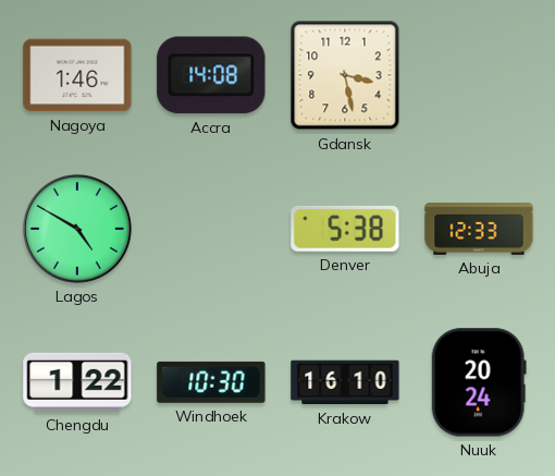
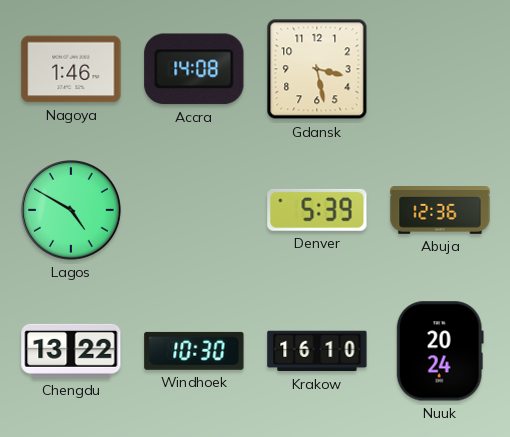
Denver: 5:38 -> 5:39
Abuja: 12:33 -> 12:36
Chengdu: 1:22 -> 13:22
